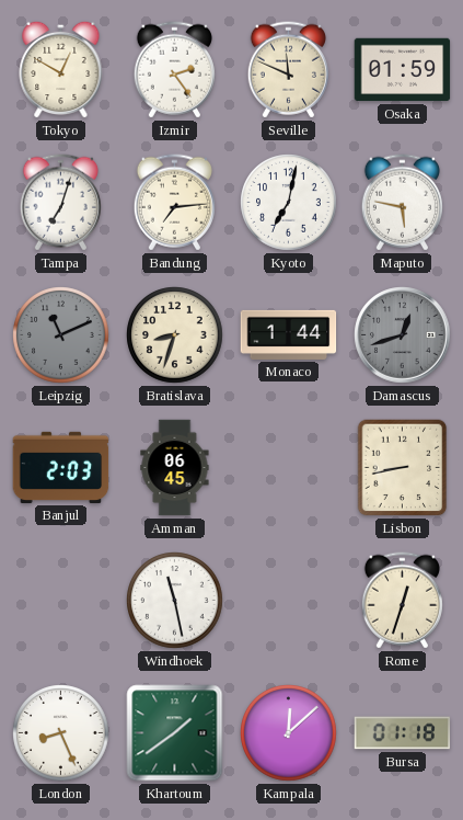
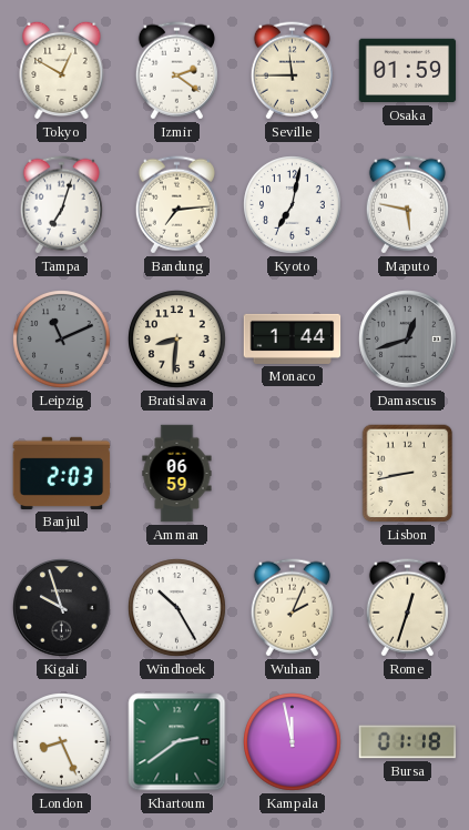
Izmir: 2:24 -> 2:21
Seville: 11:49 -> 11:45
Bratislava: 8:33 -> 8:31
Amman: 06:45 -> 06:59
Kigali: none -> 9:57
Windhoek: 11:28 -> 10:25
Wuhan: none -> 2:04
Khartoum: 1:39 -> 2:39
Kampala: 12:08 -> 11:58
